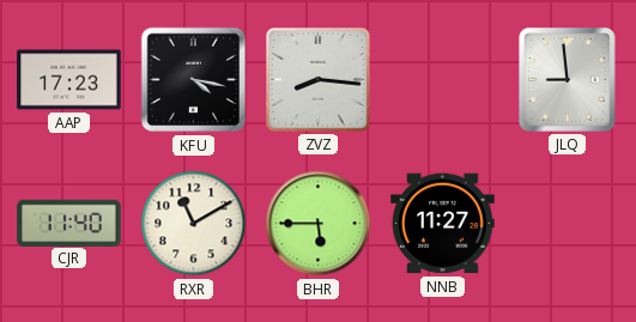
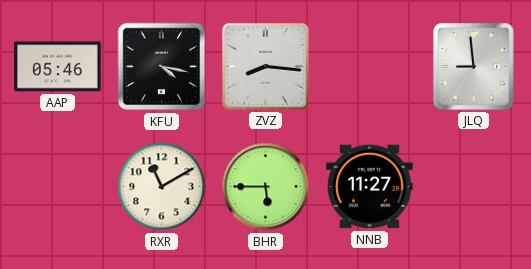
AAP: 17:23 -> 05:46
CJR: 11:40 -> none
